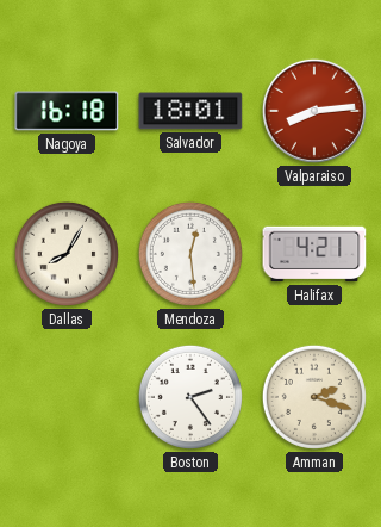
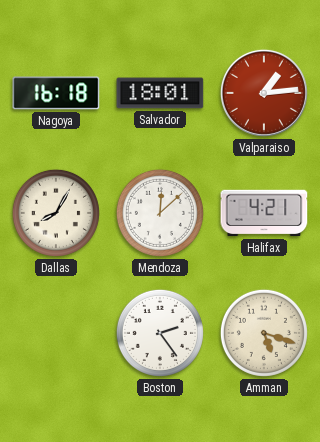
Valparaiso: 8:14 -> 1:14
Mendoza: 12:29 -> 12:08
Amman: 2:18 -> 5:18
